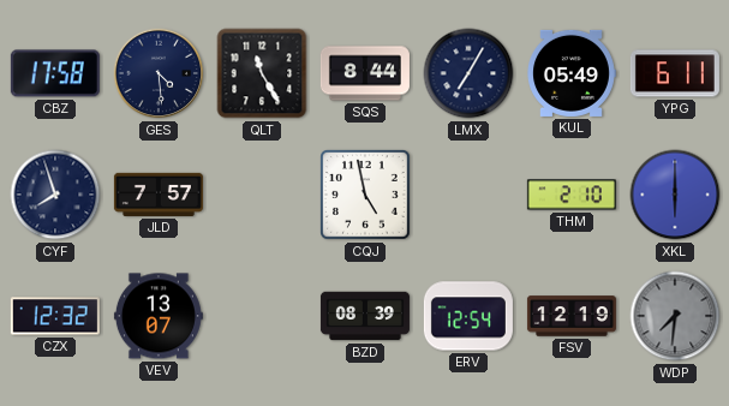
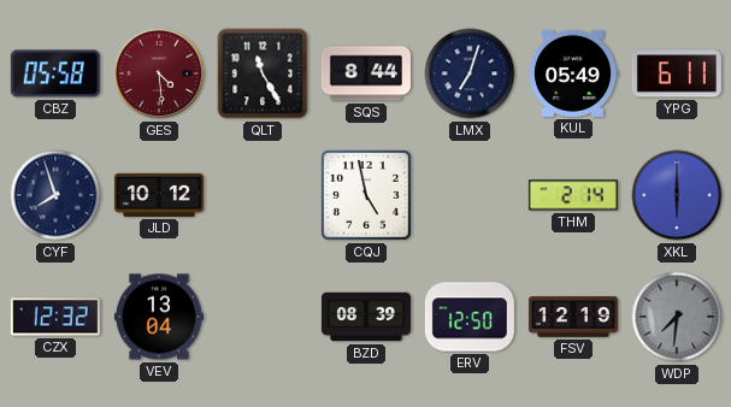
CBZ: 17:58 -> 05:58
GES dial: navy -> burgundy
LMX: 7:05 -> 7:03
JLD: 7:57 -> 10:12
THM: 2:10 -> 2:14
VEV: 13:07 -> 13:04
ERV: 12:54 -> 12:50
